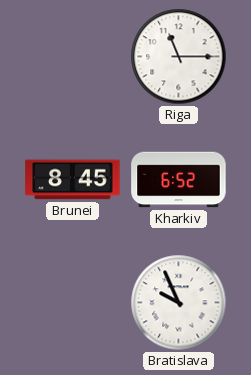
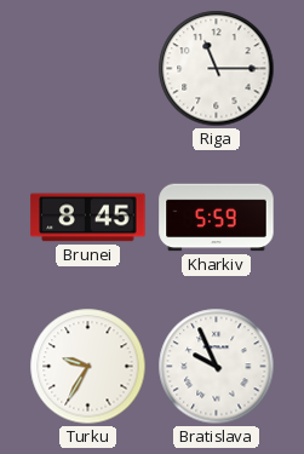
Kharkiv: 6:52 -> 5:59
Turku: none -> 9:35
